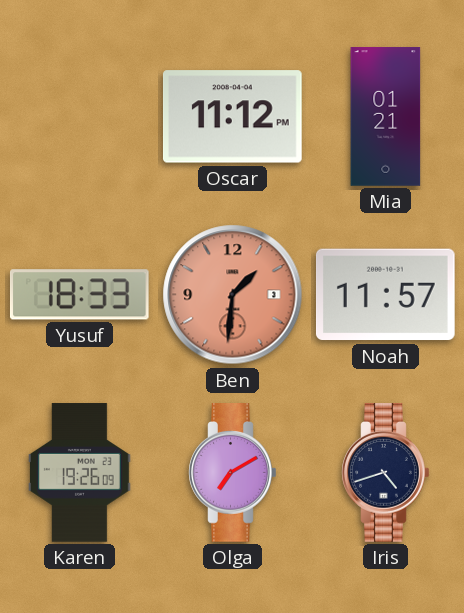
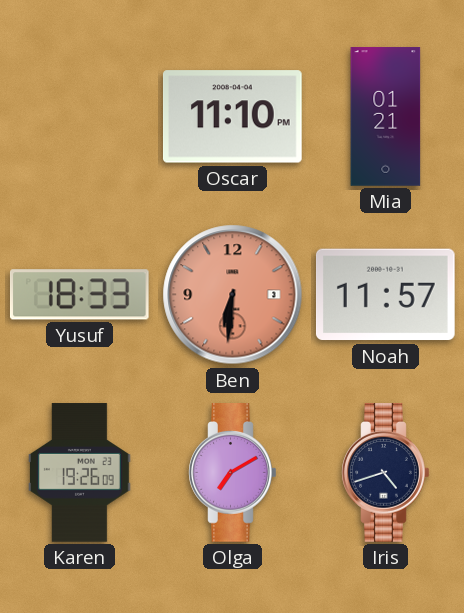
Oscar: 11:12 -> 11:10
Ben: 1:31 -> 6:31
